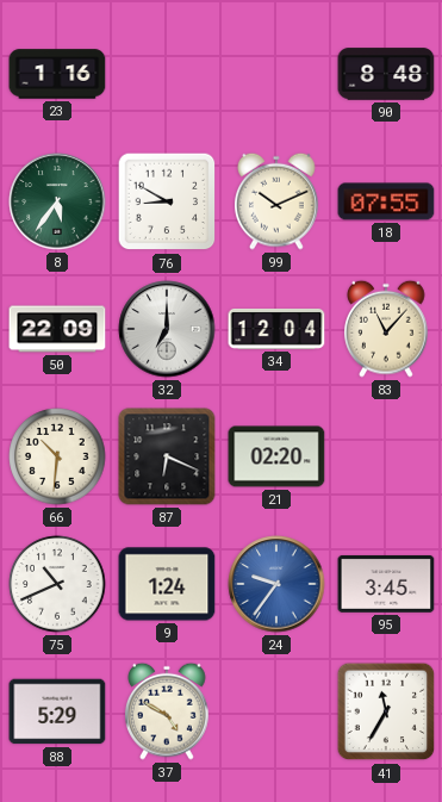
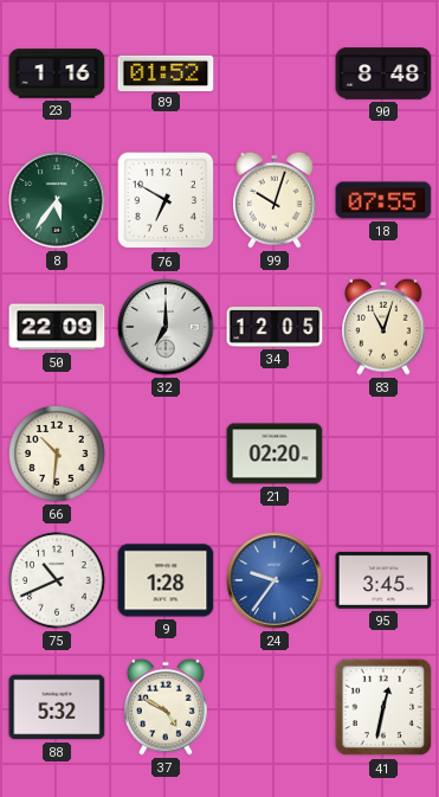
89: none -> 01:52
76: 8:50 -> 6:50
99: 10:11 -> 10:03
34: 12:04 -> 12:05
83: 11:07 -> 11:03
87: 6:19 -> none
9: 1:24 -> 1:28
88: 5:29 -> 5:32
41: 11:35 -> 12:32
